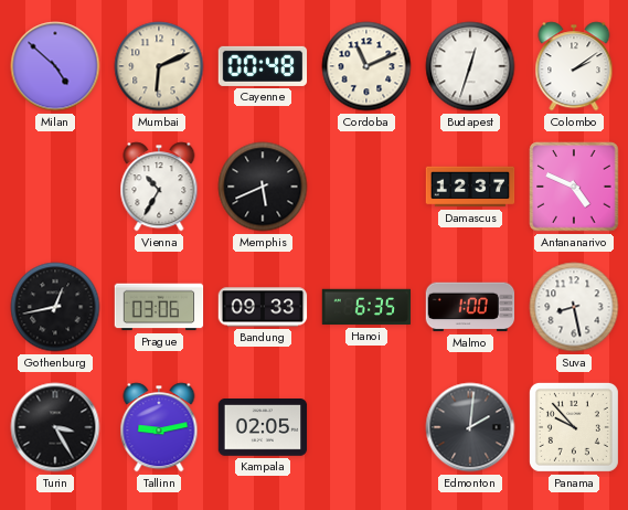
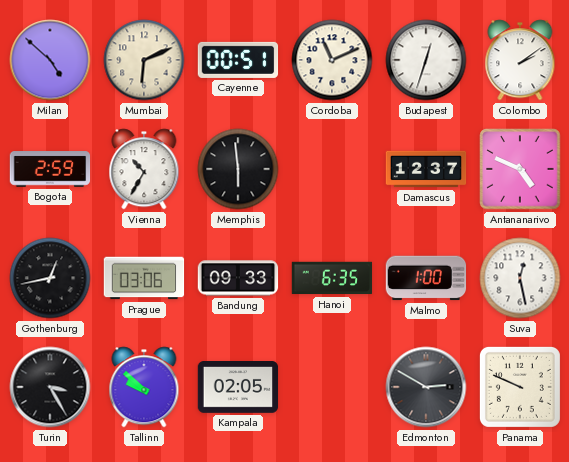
Cayenne: 00:48 -> 00:51
Bogota: none -> 2:59
Memphis: 5:41 -> 5:59
Suva: 8:28 -> 12:28
Tallinn: 9:13 -> 9:52
Edmonton: 2:01 -> 2:50
Panama: 9:53 -> 9:49
